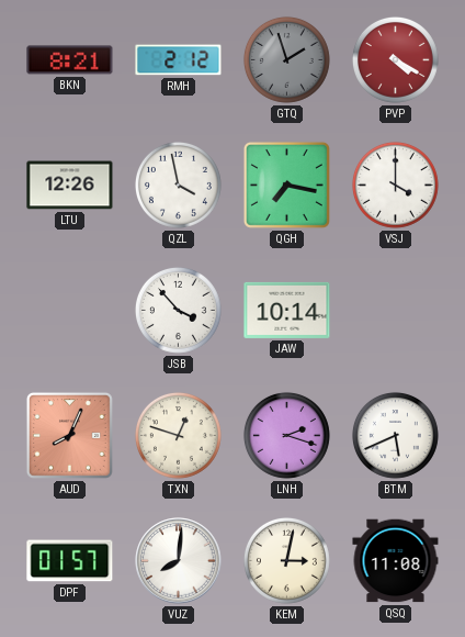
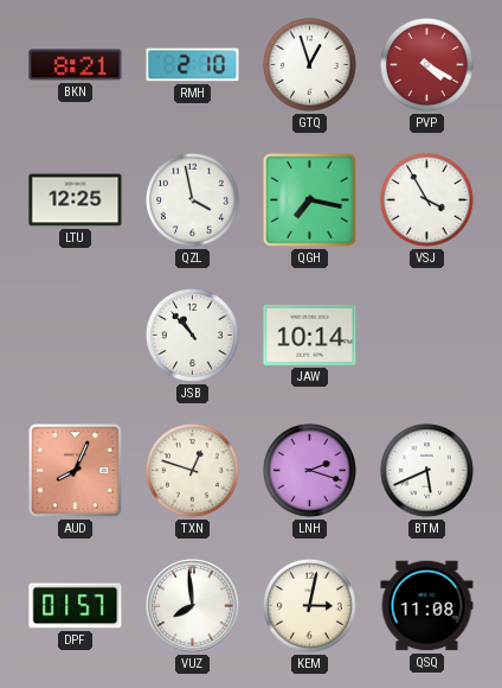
RMH: 2:12 -> 2:10
GTQ: 1:57 -> 12:57
GTQ dial: grey -> white
LTU: 12:26 -> 12:25
VSJ: 4:00 -> 3:55
JSB: 3:53 -> 10:53
VUZ: 8:01 -> 7:59
